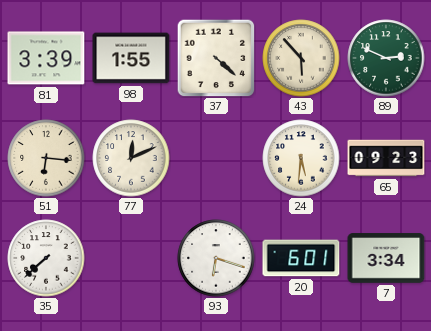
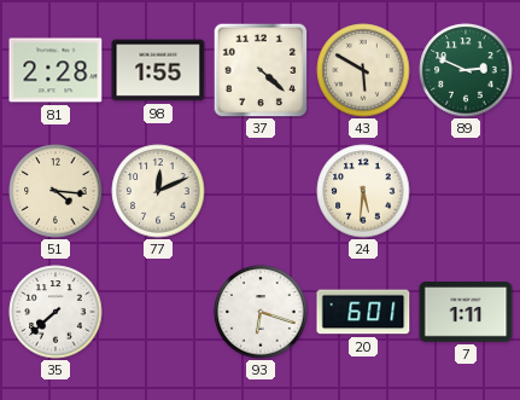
81: 3:39 -> 2:28
43: 5:53 -> 5:50
51: 6:16 -> 4:16
65: 09:23 -> none
7: 3:34 -> 1:11
